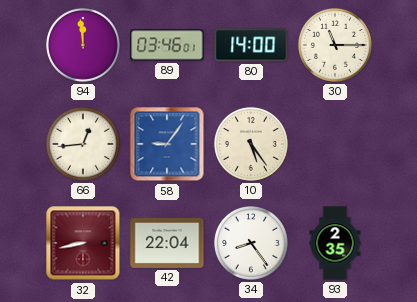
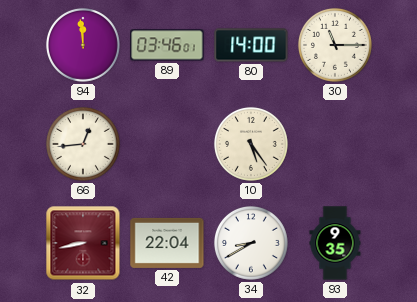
58: 9:06 -> none
34: 8:24 -> 8:40
93: 2:35 -> 9:35
